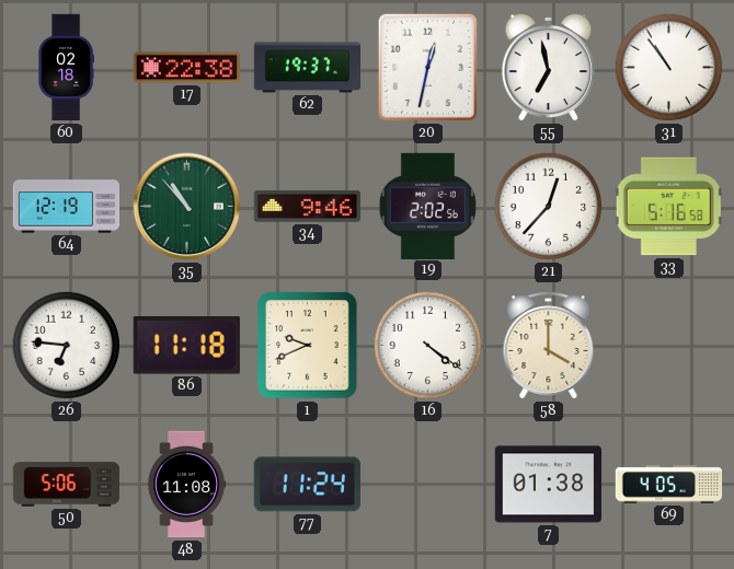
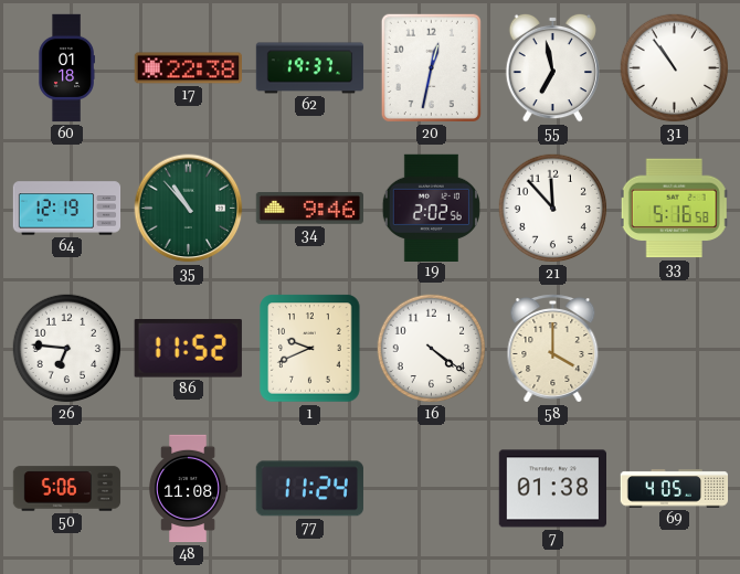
60: 02:18 -> 01:18
21: 12:37 -> 11:53
86: 11:18 -> 11:52
